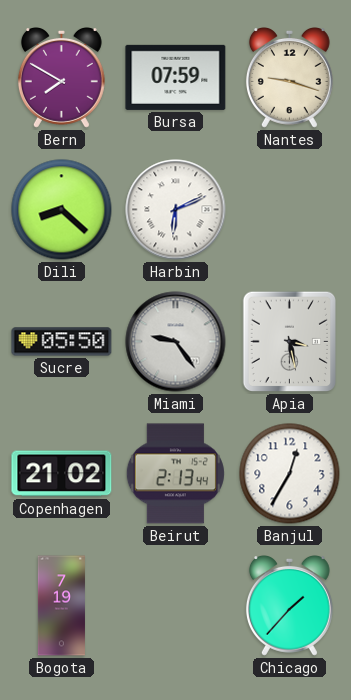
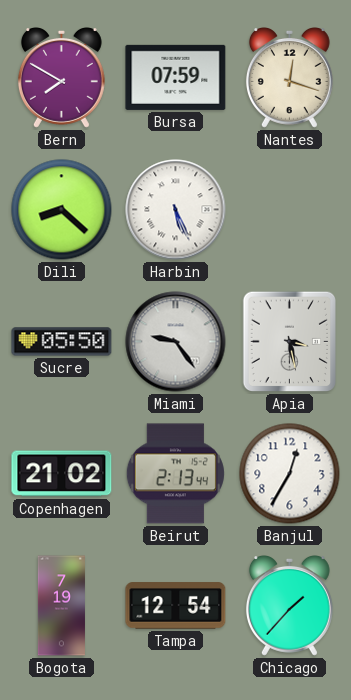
Nantes: 9:18 -> 12:18
Harbin: 6:11 -> 5:26
Tampa: none -> 12:54
